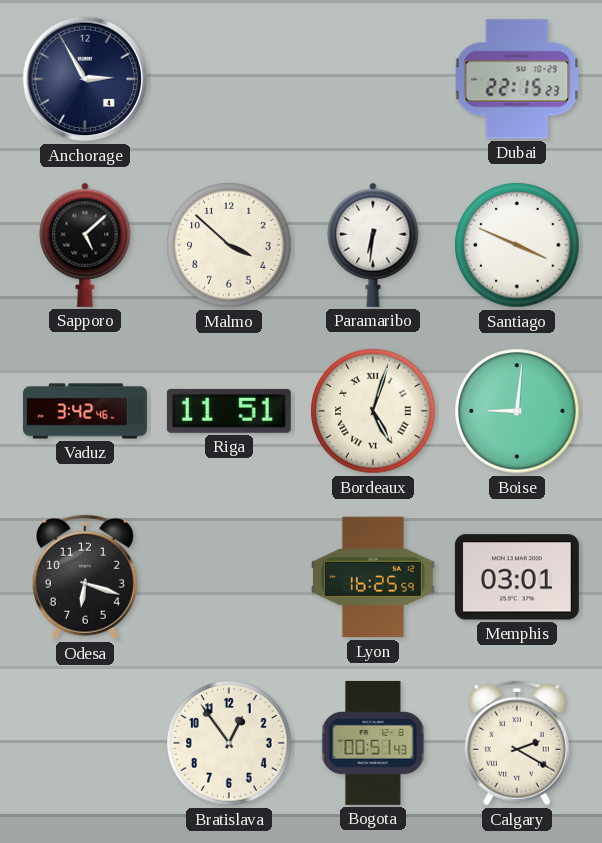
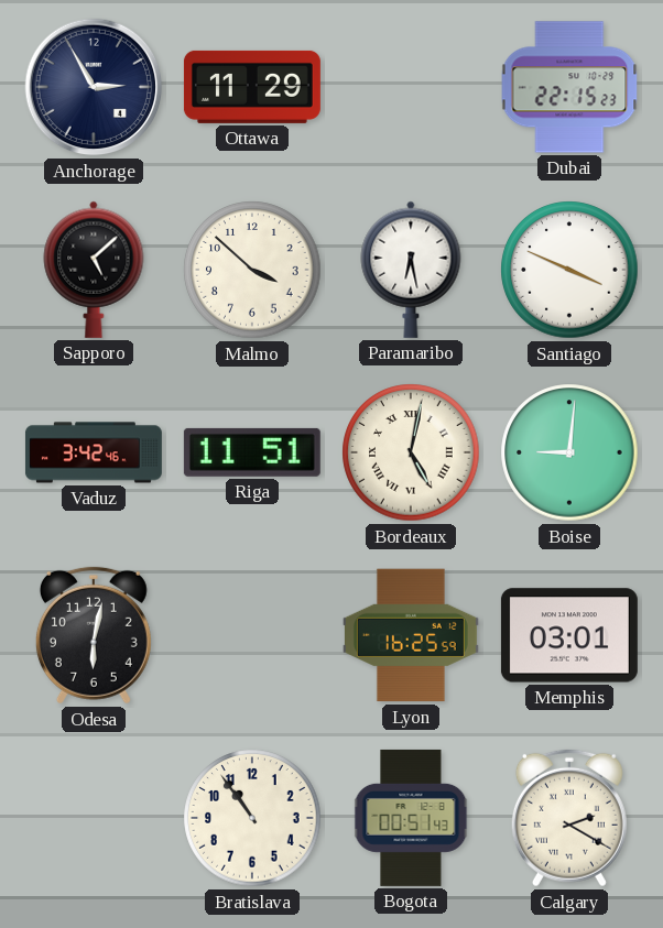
Ottawa: none -> 11:29
Paramaribo: 6:31 -> 6:28
Bordeaux: 5:03 -> 5:02
Odesa: 6:18 -> 6:02
Bratislava: 12:54 -> 10:54
